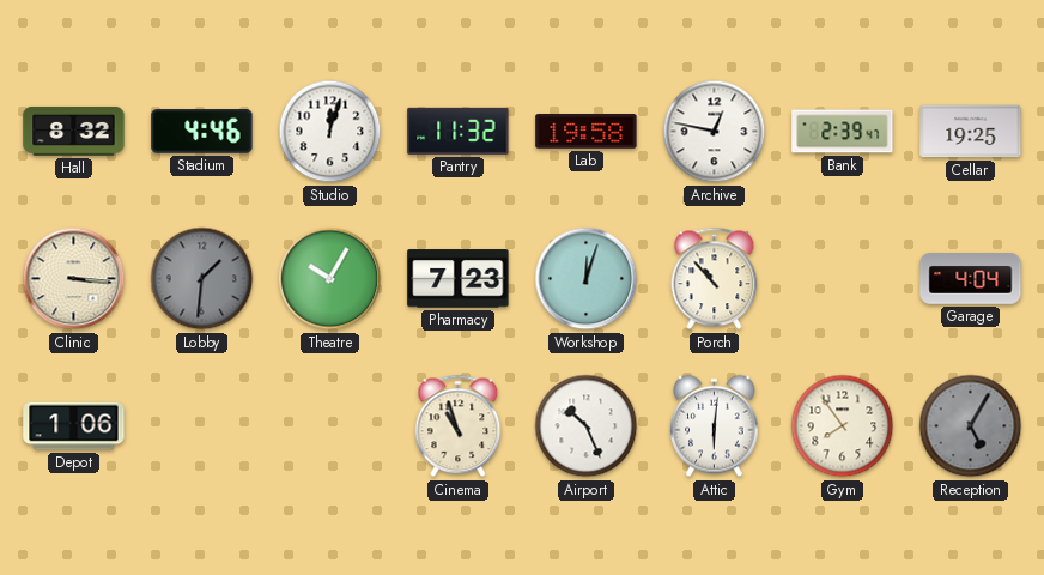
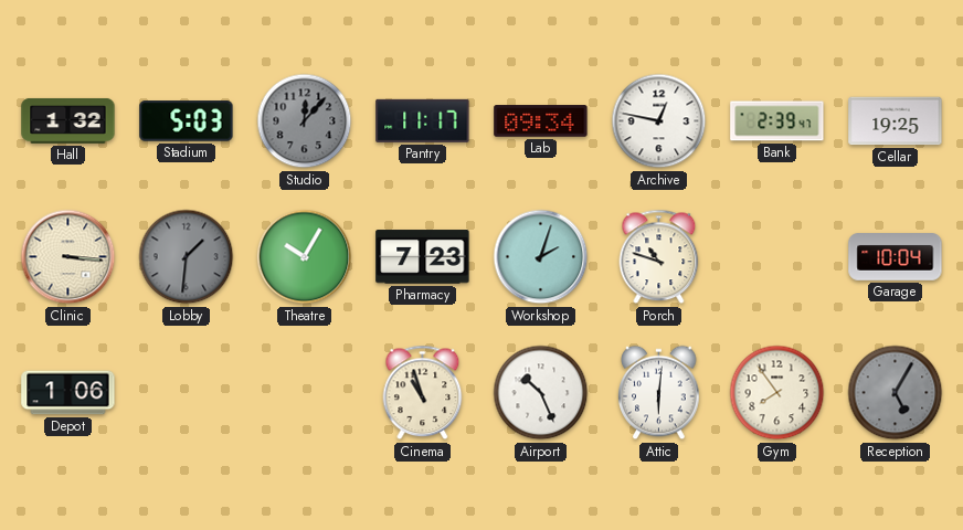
Hall: 8:32 -> 1:32
Stadium: 4:46 -> 5:03
Studio: 12:03 -> 12:07
Studio dial: white -> grey
Pantry: 11:32 -> 11:17
Lab: 19:58 -> 09:34
Workshop: 12:03 -> 2:03
Porch: 10:53 -> 10:48
Garage: 4:04 -> 10:04
